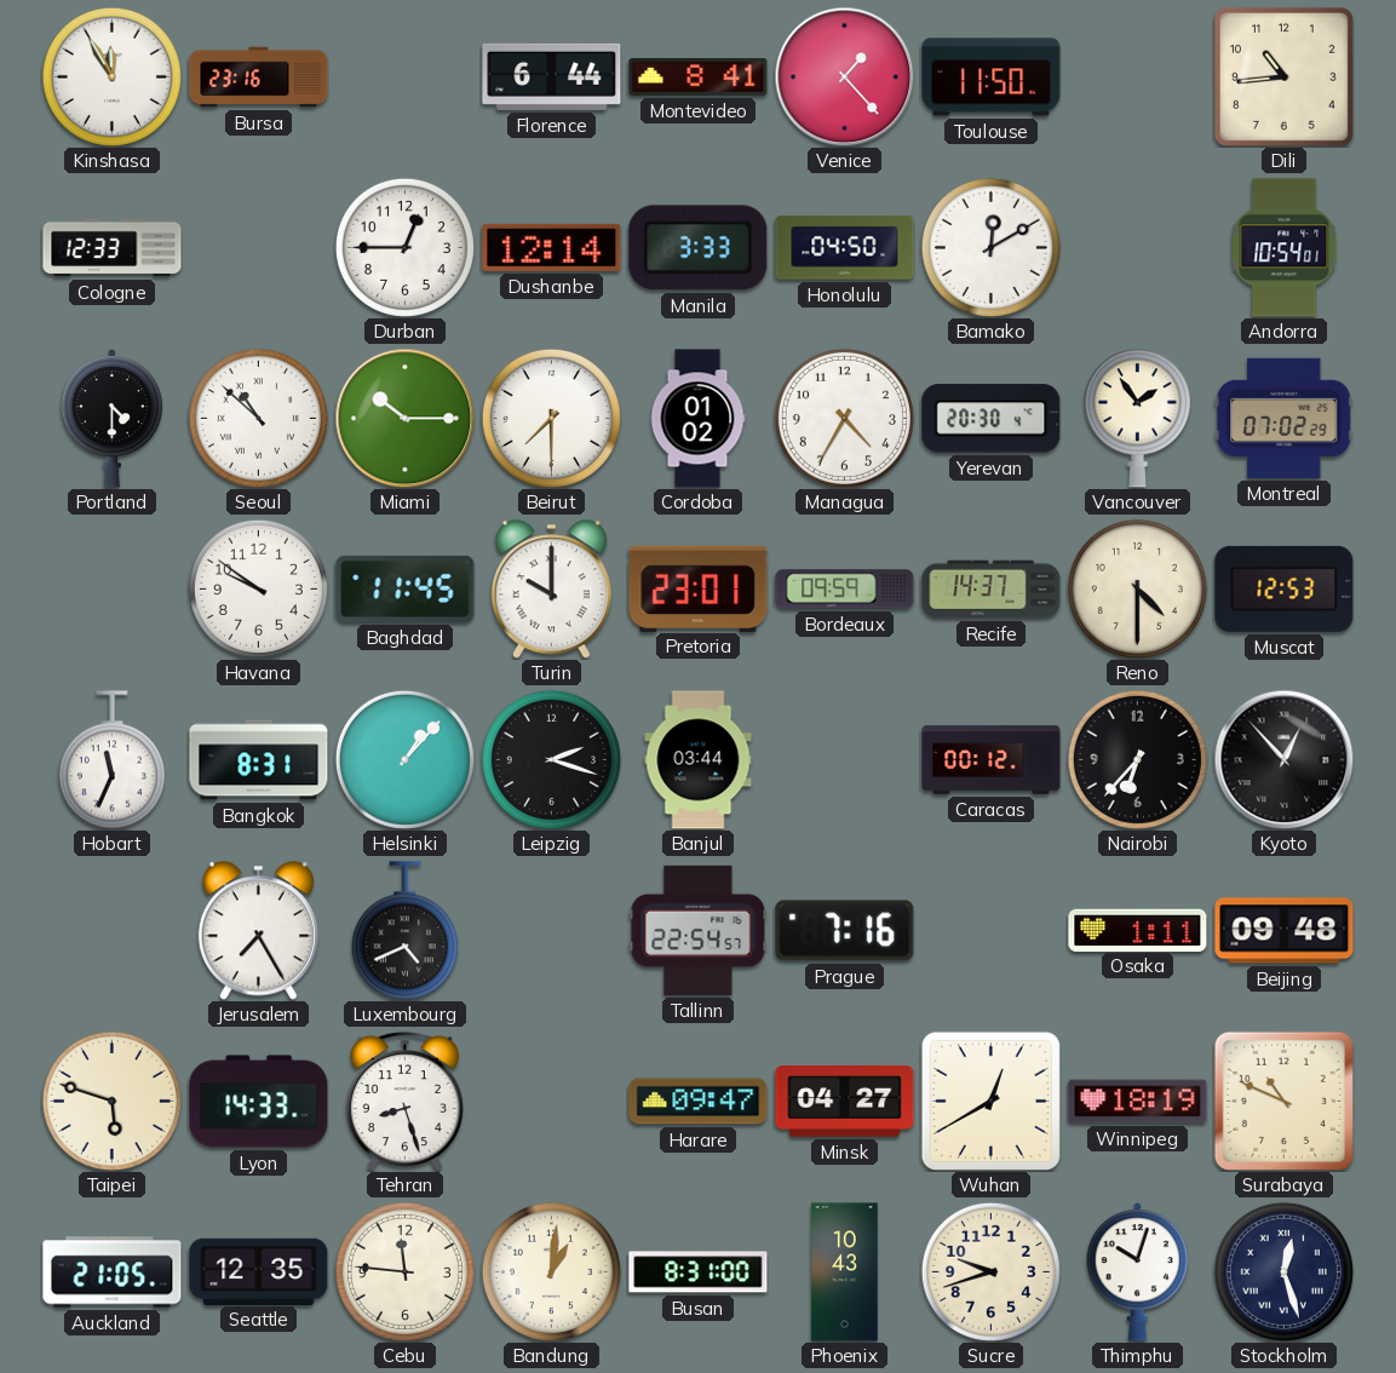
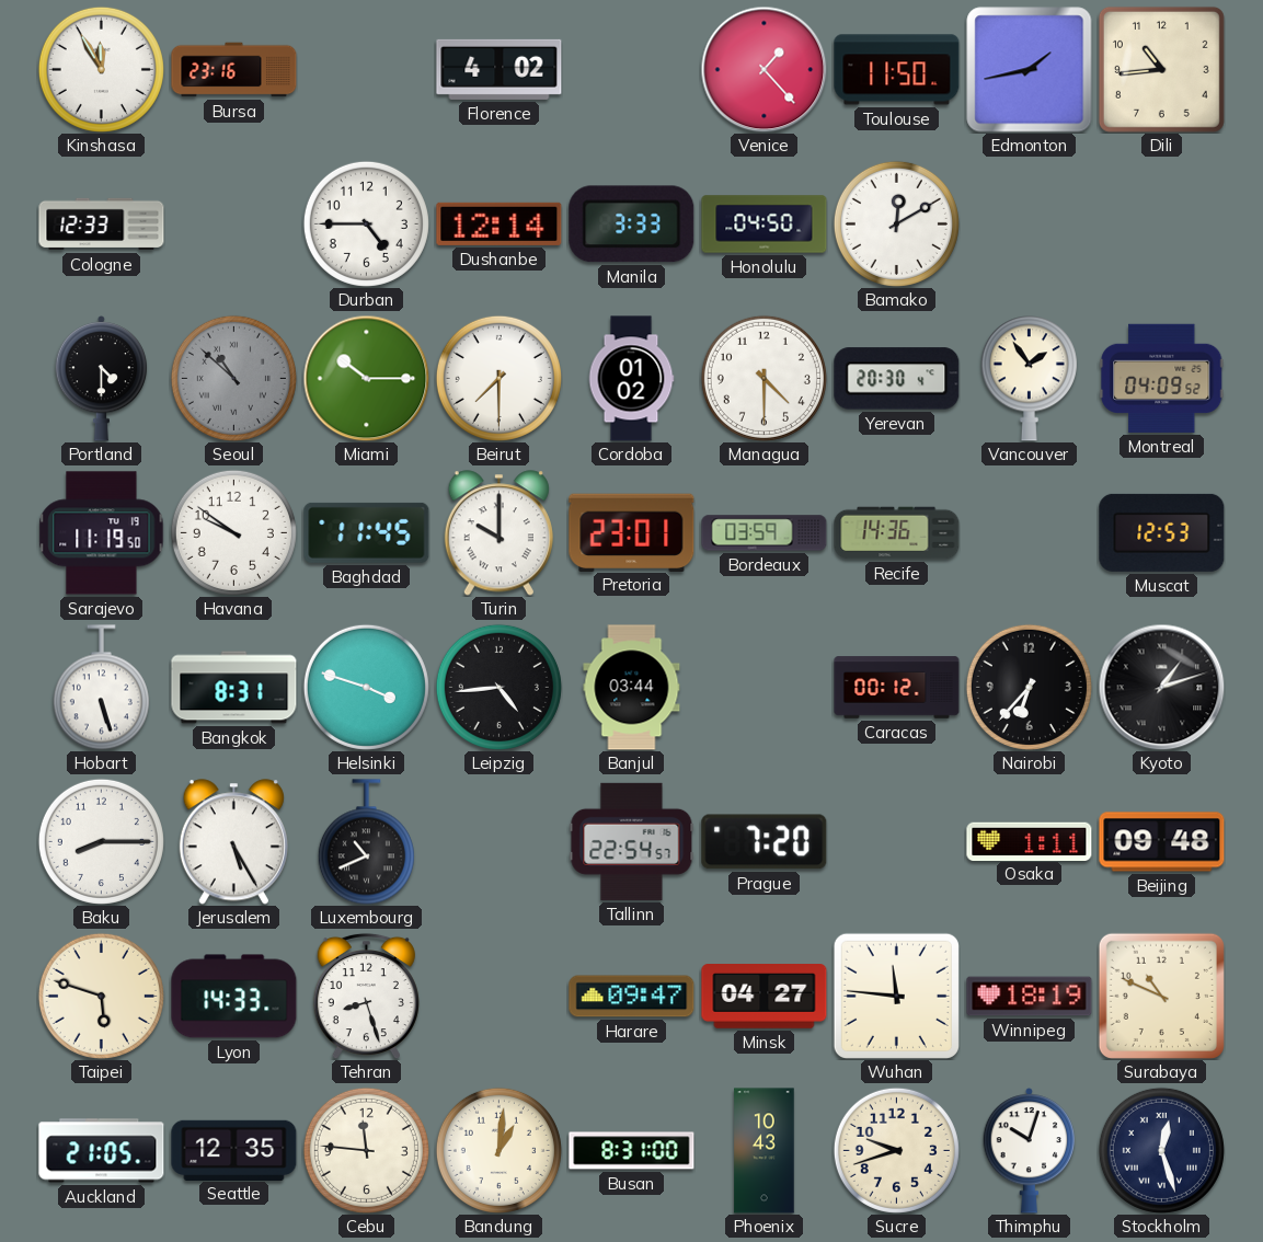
Florence: 6:44 -> 4:02
Montevideo: 8:41 -> none
Edmonton: none -> 1:43
Durban: 12:45 -> 4:45
Andorra: 10:54 -> none
Seoul dial: white -> grey
Managua: 4:35 -> 4:30
Montreal: 07:02 -> 04:09
Sarajevo: none -> 11:19
Bordeaux: 09:59 -> 03:59
Recife: 14:37 -> 14:36
Reno: 4:30 -> none
Hobart: 11:34 -> 5:27
Helsinki: 1:07 -> 3:48
Leipzig: 2:18 -> 4:44
Kyoto: 12:53 -> 1:12
Baku: none -> 8:15
Jerusalem: 7:25 -> 5:25
Luxembourg: 4:41 -> 10:41
Prague: 7:16 -> 7:20
Wuhan: 12:40 -> 11:46
